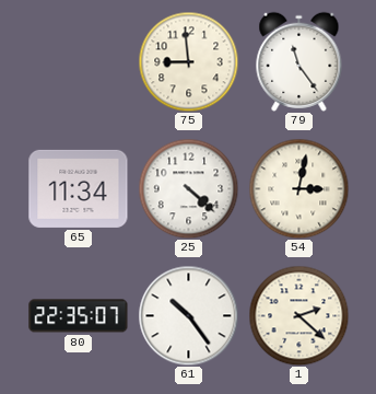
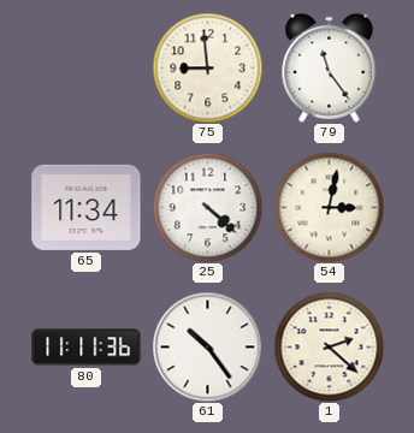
80: 22:35 -> 11:11
